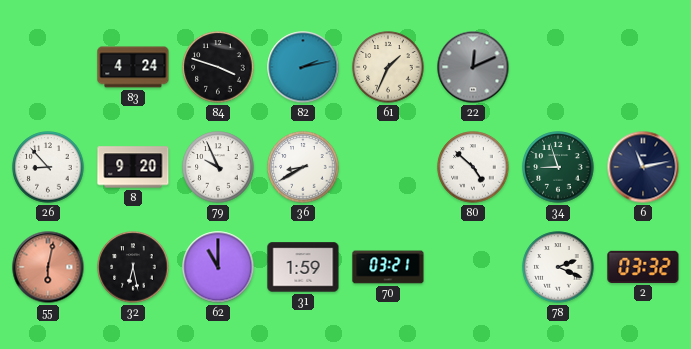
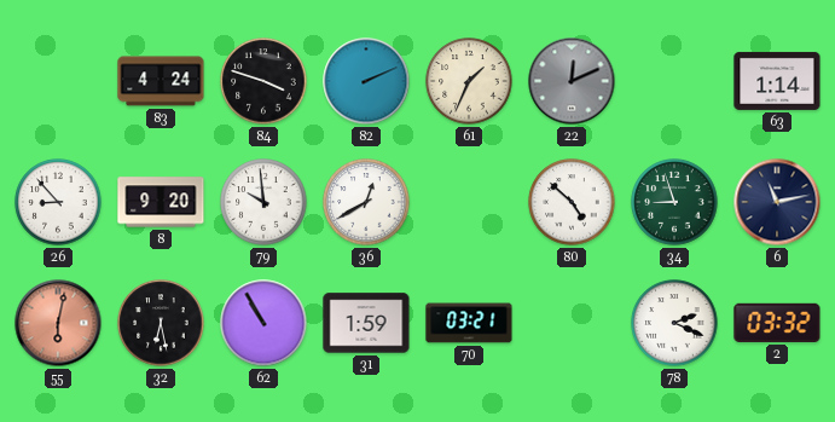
82: 2:13 -> 2:11
63: none -> 1:14
79: 9:56 -> 9:59
36: 8:40 -> 12:40
62: 11:00 -> 10:55
